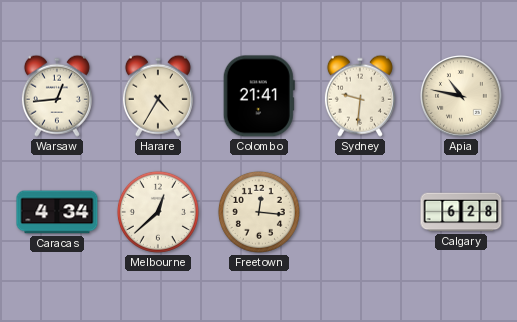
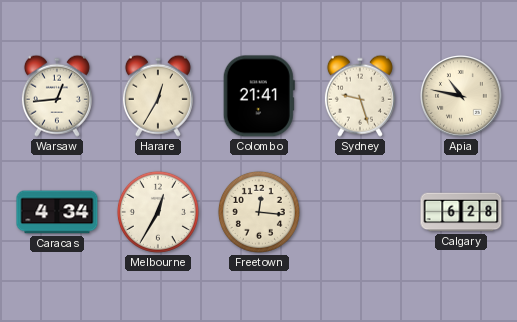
Harare: 4:35 -> 12:35
Sydney: 9:31 -> 9:27
Melbourne: 12:38 -> 12:35
